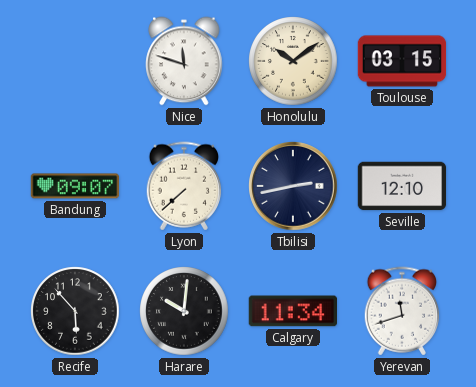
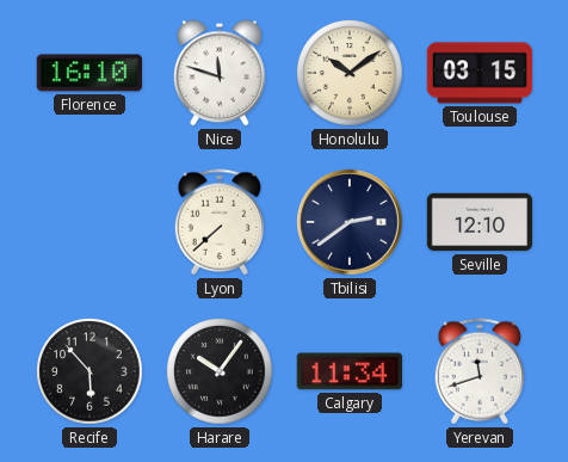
Florence: none -> 16:10
Bandung: 09:07 -> none
Tbilisi: 2:43 -> 2:39
Harare: 10:01 -> 10:06
